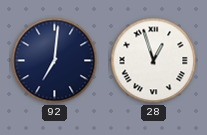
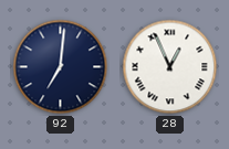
28: 12:57 -> 12:56
